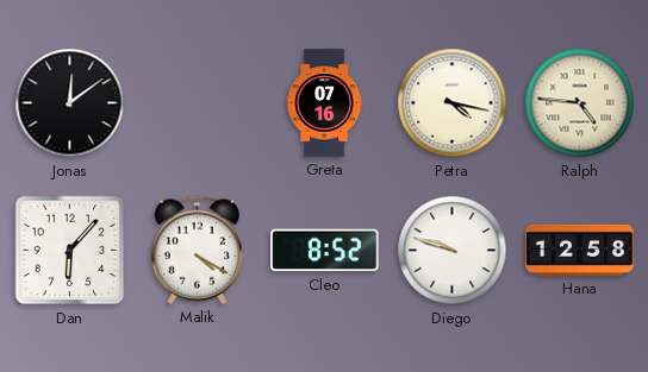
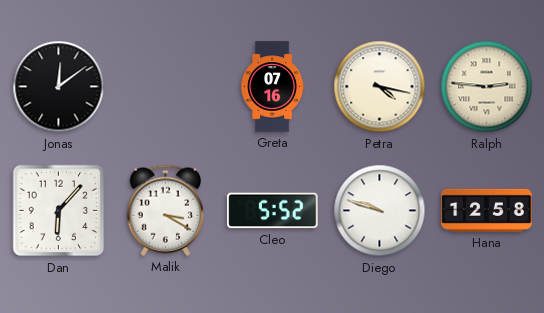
Ralph: 4:46 -> 2:46
Malik: 4:20 -> 3:20
Cleo: 8:52 -> 5:52
